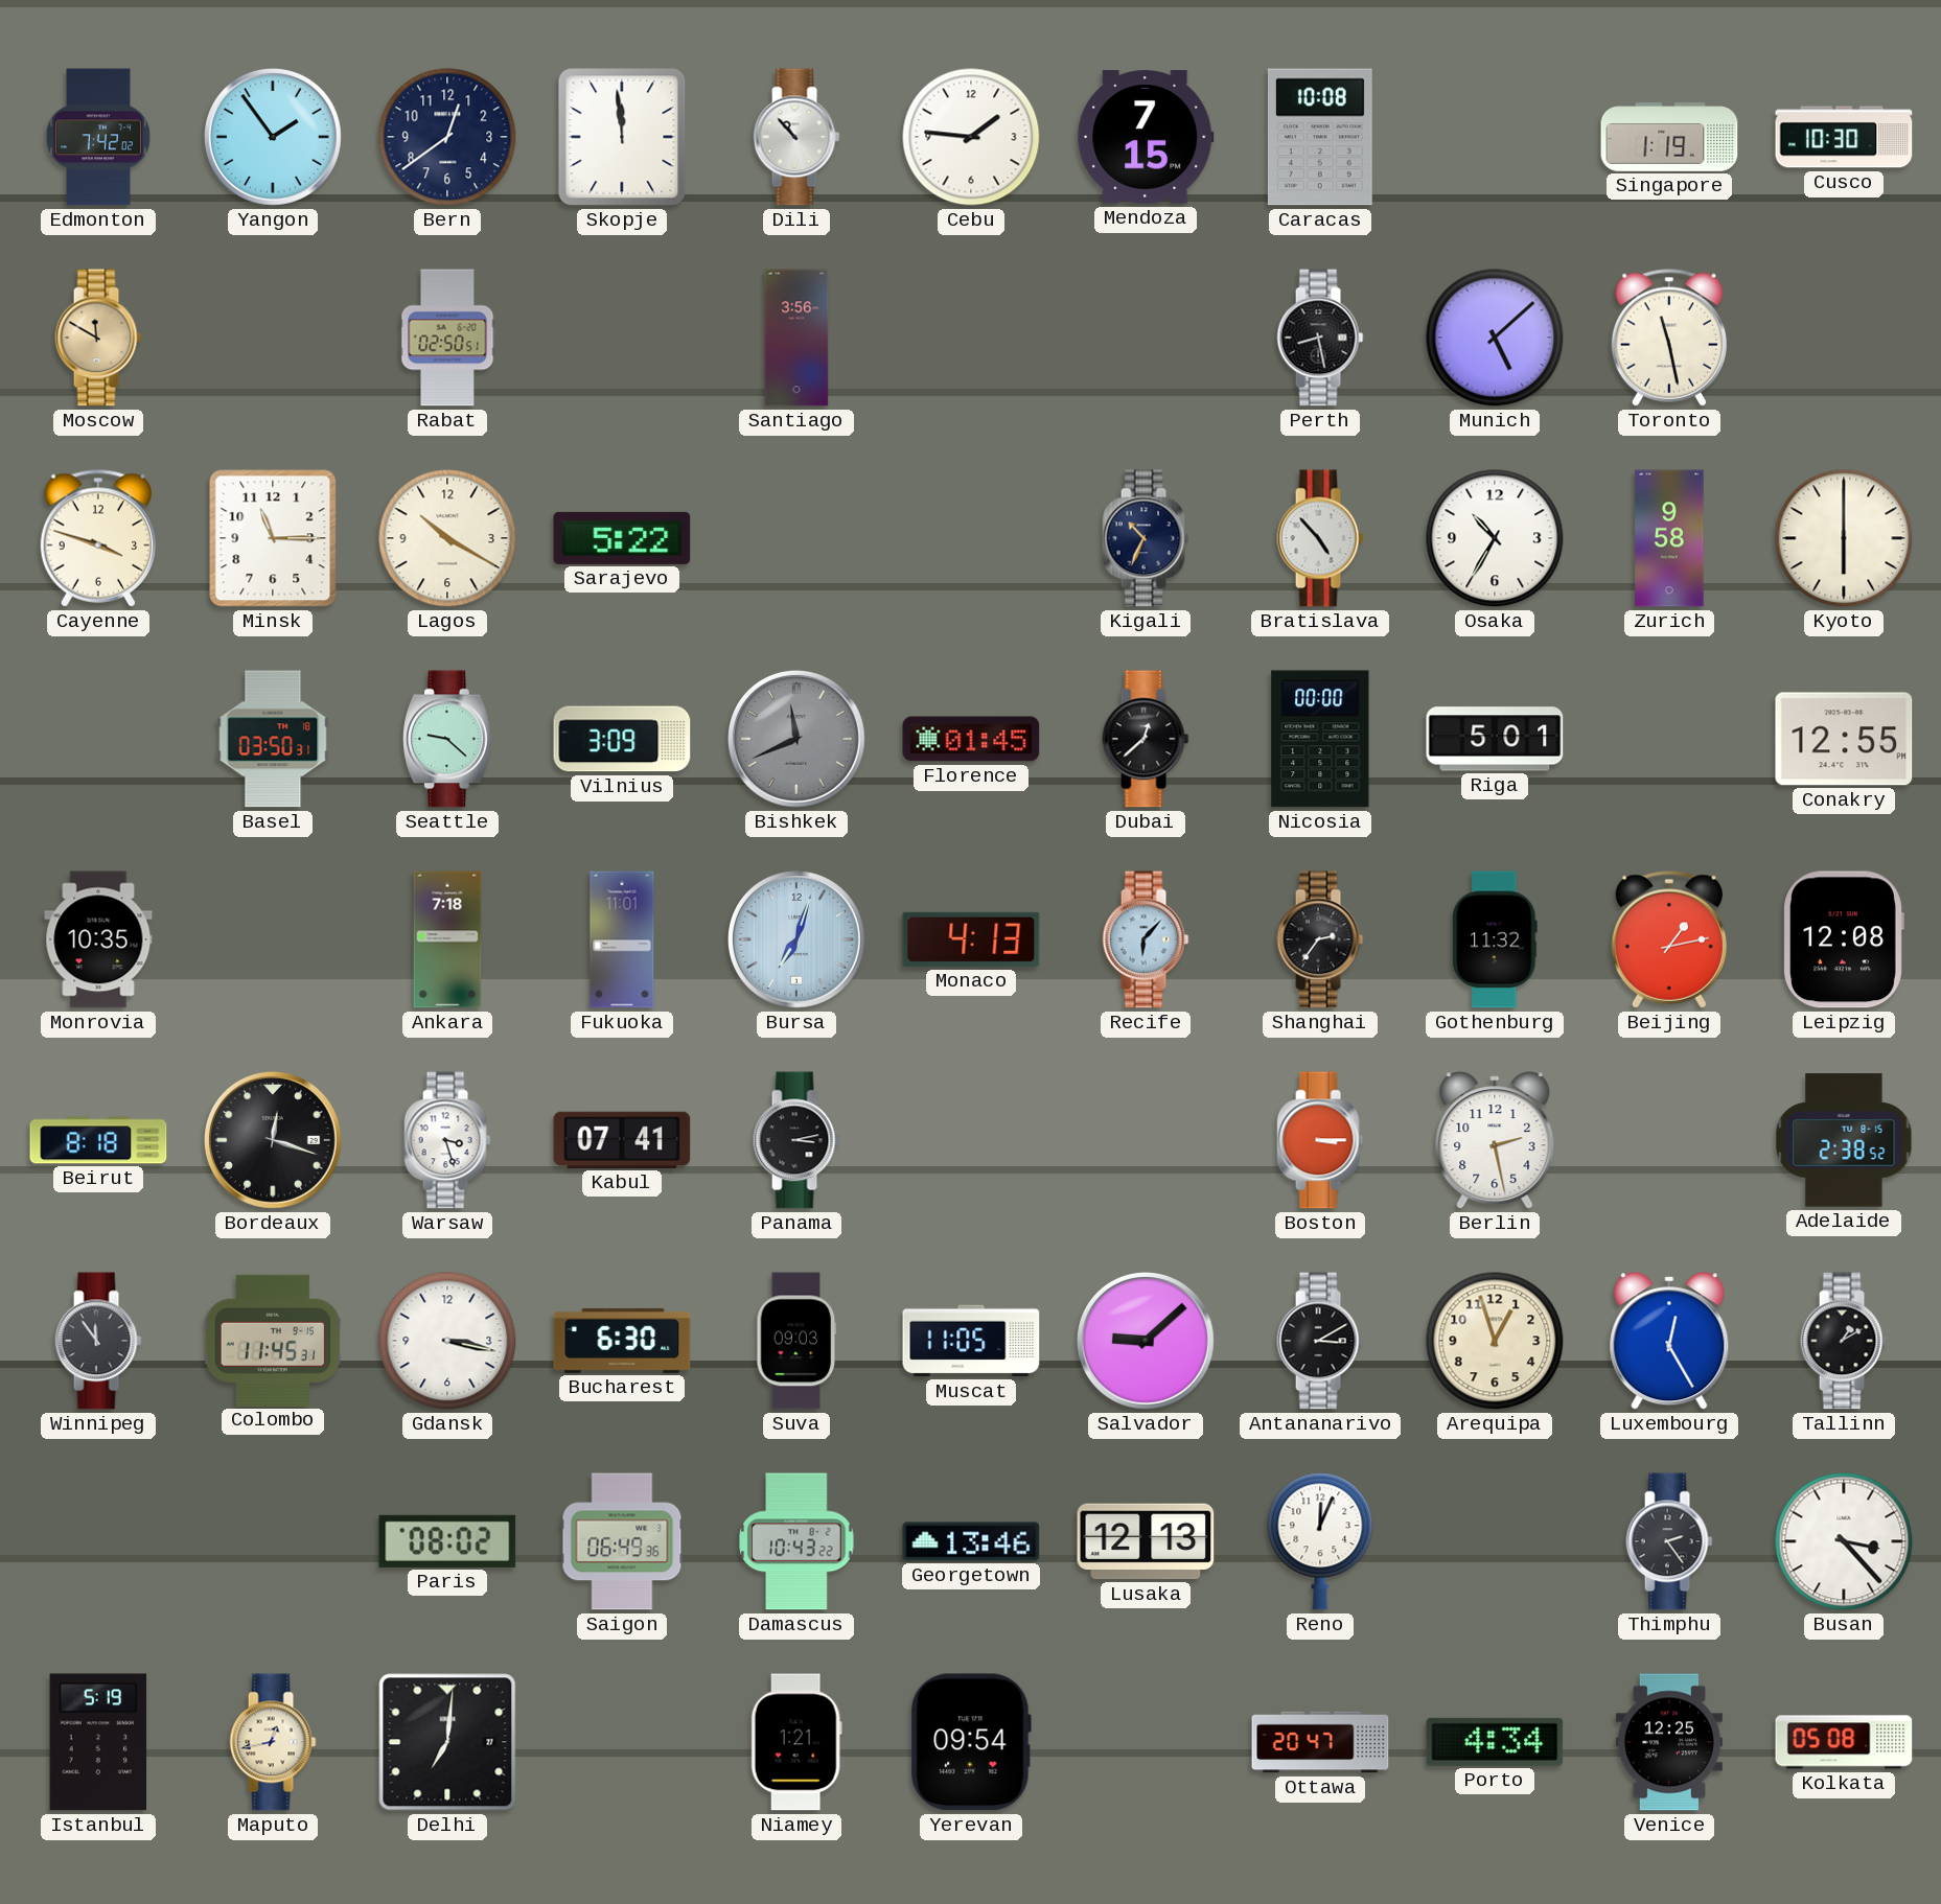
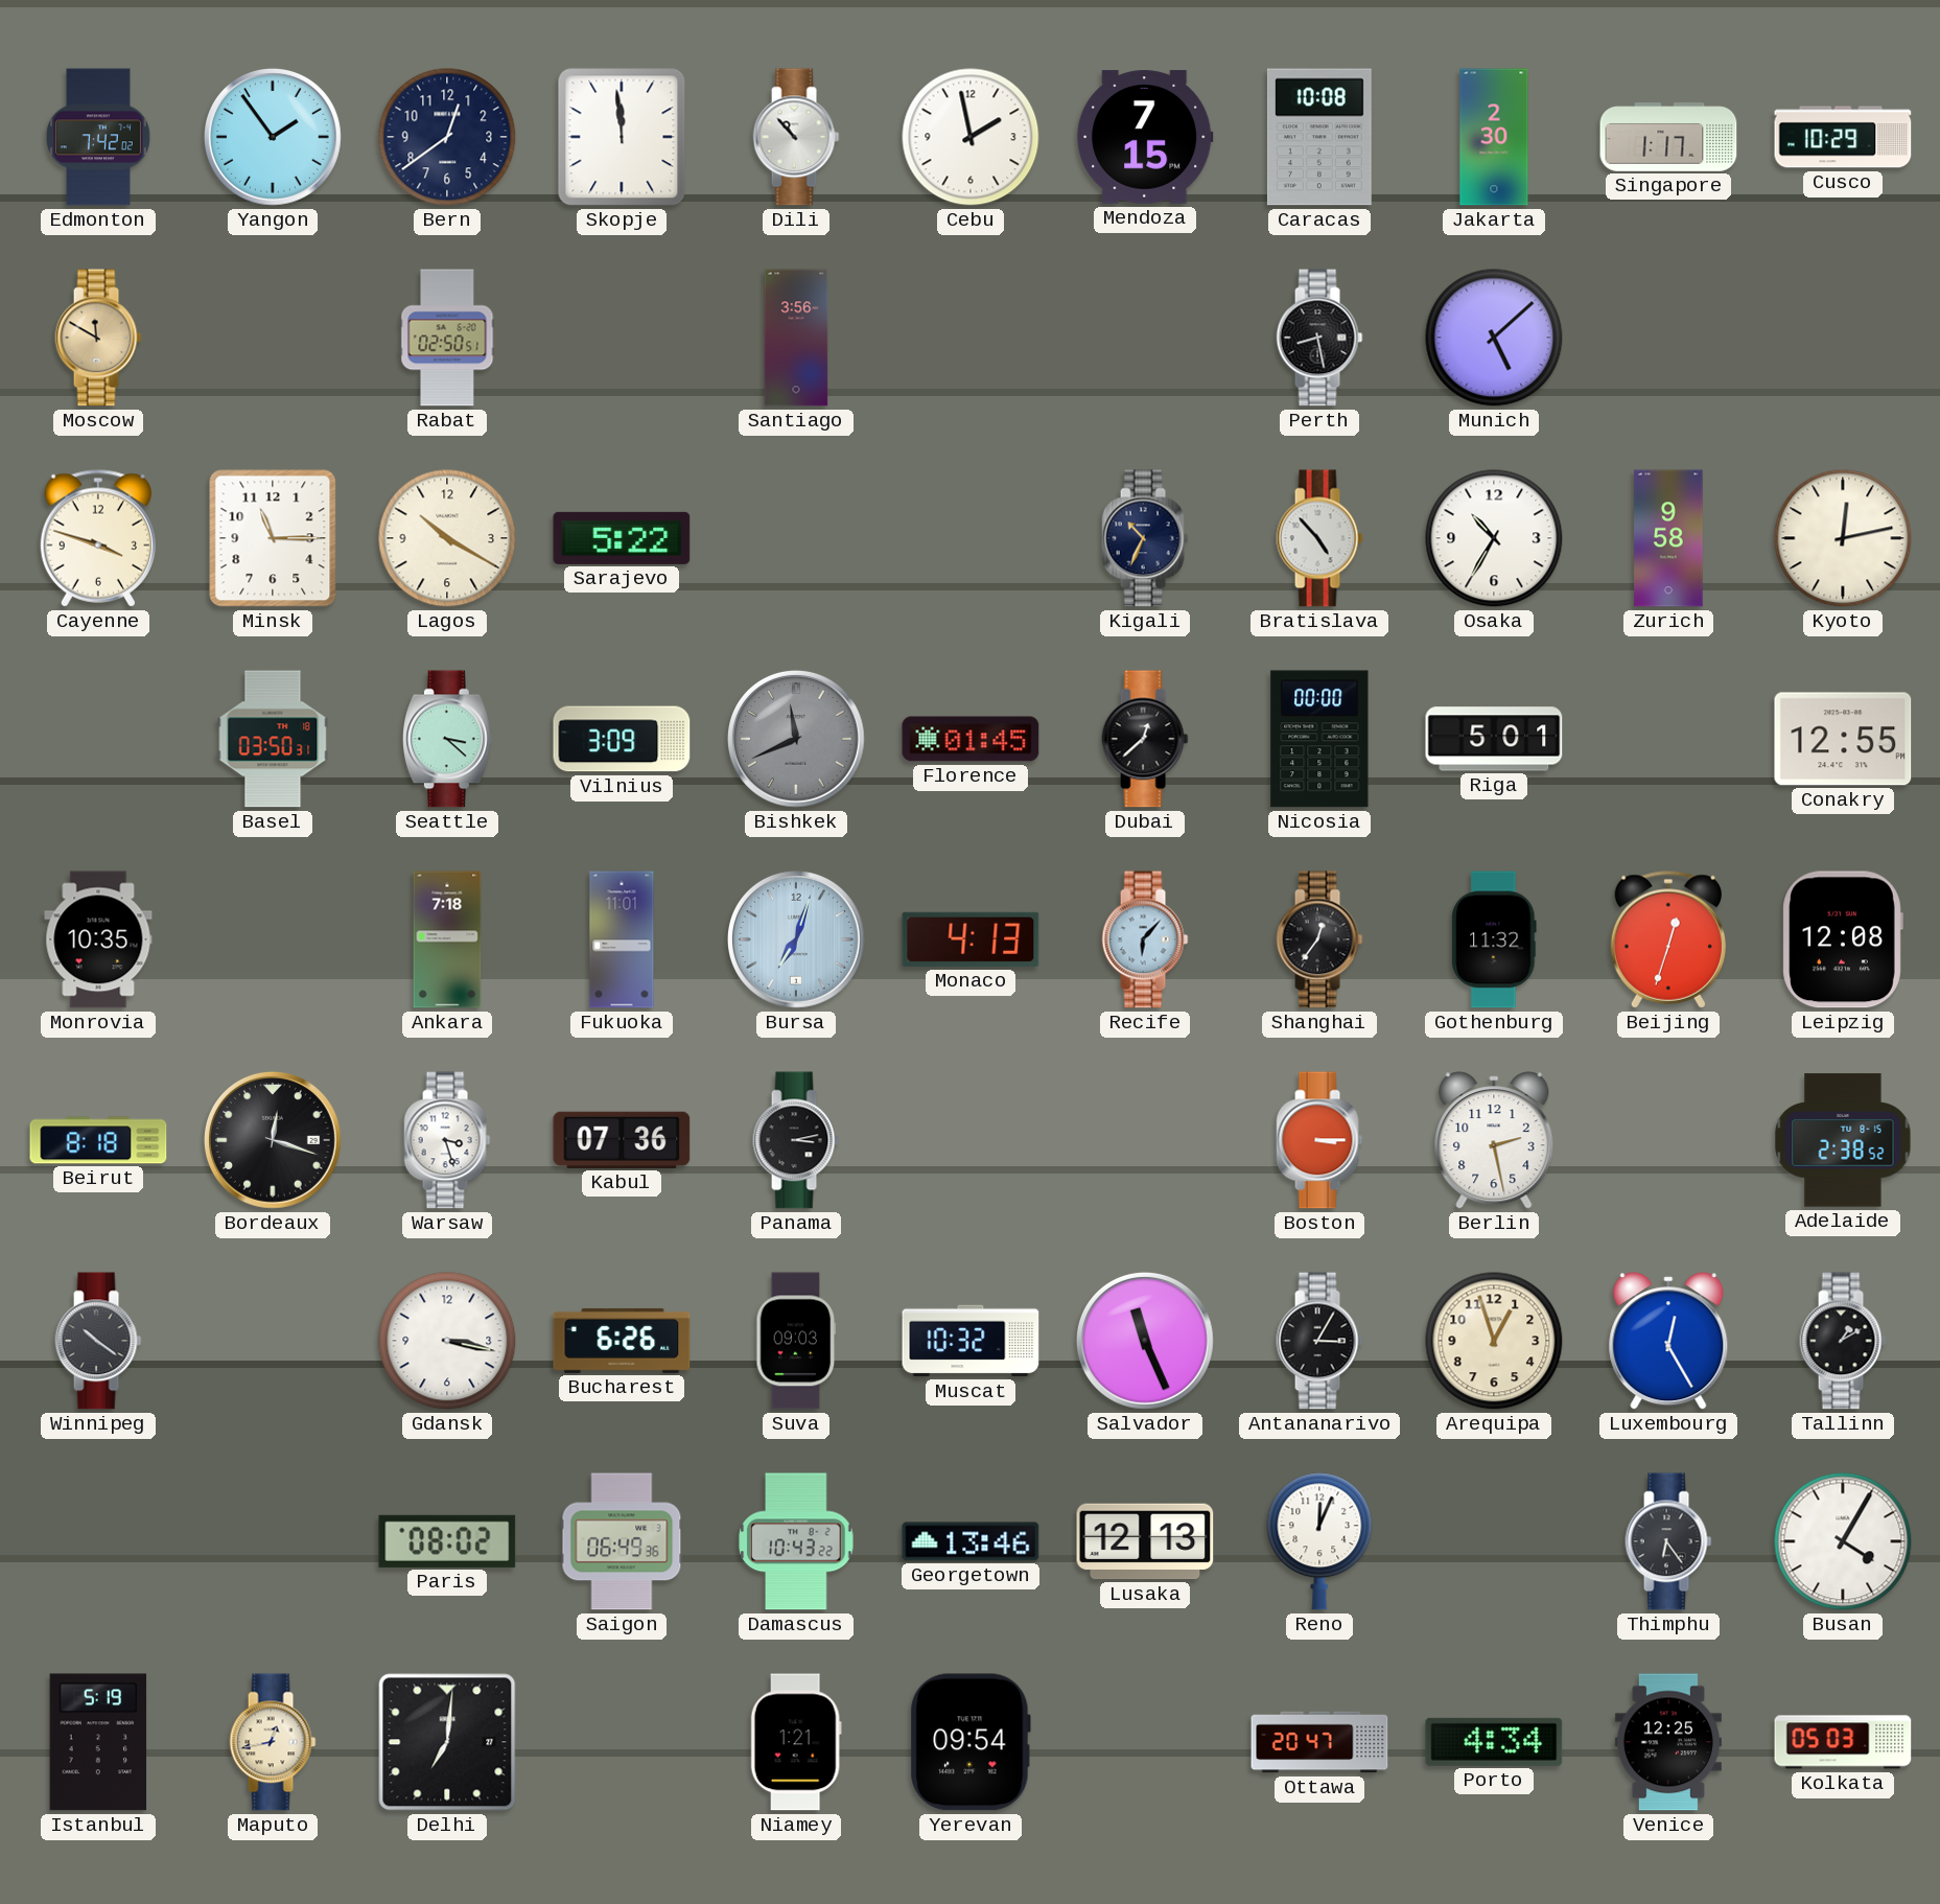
Cebu: 1:46 -> 1:58
Jakarta: none -> 2:30
Singapore: 1:19 -> 1:17
Cusco: 10:30 -> 10:29
Toronto: 11:28 -> none
Kyoto: 6:00 -> 12:13
Seattle: 9:22 -> 3:22
Shanghai: 2:36 -> 12:36
Beijing: 1:13 -> 12:33
Kabul: 07:41 -> 07:36
Winnipeg: 11:54 -> 10:21
Colombo: 11:45 -> none
Bucharest: 6:30 -> 6:26
Muscat: 11:05 -> 10:32
Salvador: 9:08 -> 11:26
Antananarivo: 3:10 -> 3:05
Thimphu: 2:24 -> 6:24
Busan: 3:23 -> 4:05
Kolkata: 05:08 -> 05:03
